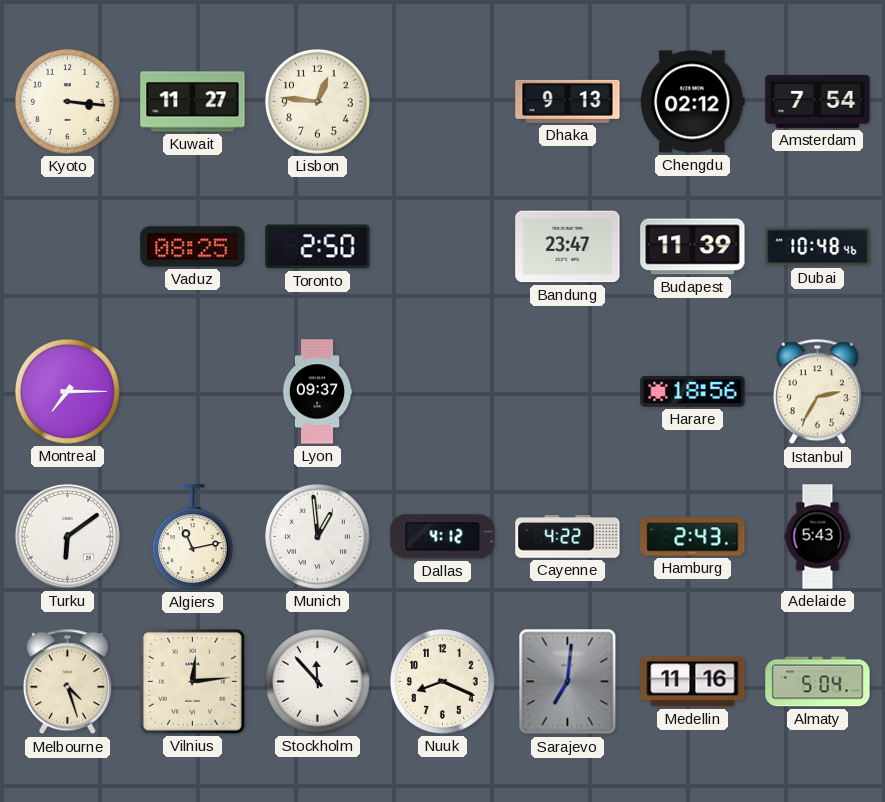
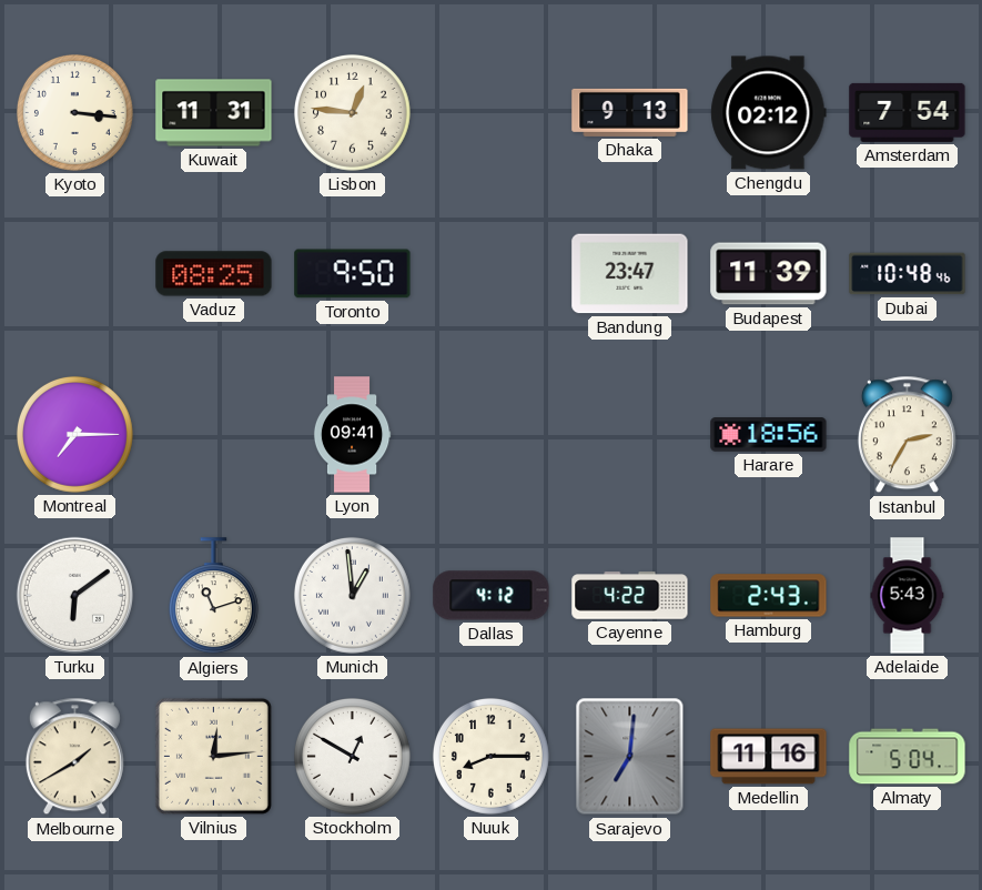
Kuwait: 11:27 -> 11:31
Toronto: 2:50 -> 9:50
Lyon: 09:37 -> 09:41
Algiers: 11:13 -> 11:12
Melbourne: 4:27 -> 1:40
Stockholm: 11:53 -> 12:50
Nuuk: 8:19 -> 8:15
